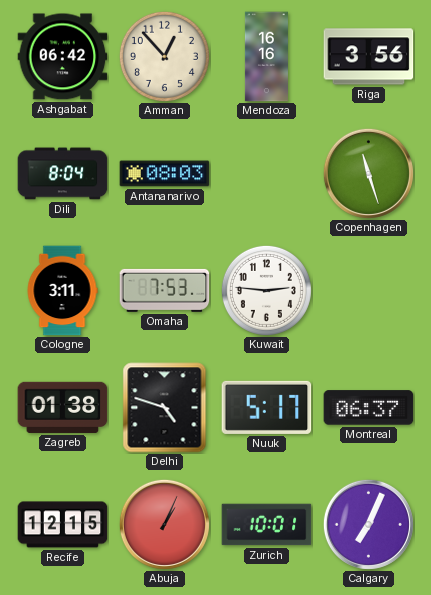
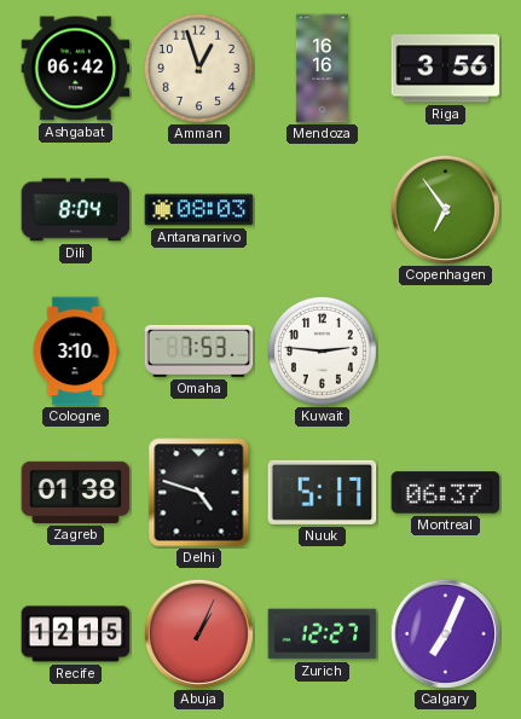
Amman: 12:53 -> 12:57
Copenhagen: 11:27 -> 6:54
Cologne: 3:11 -> 3:10
Zurich: 10:01 -> 12:27
